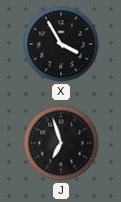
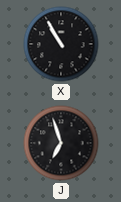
X: 3:55 -> 10:55
